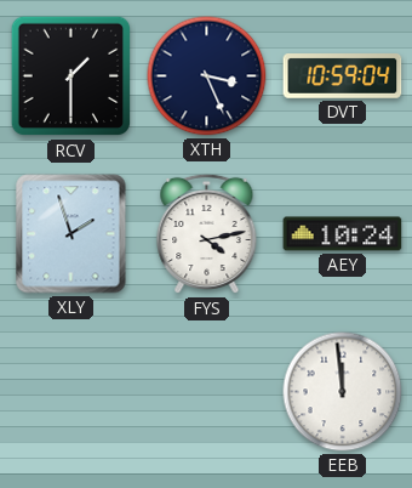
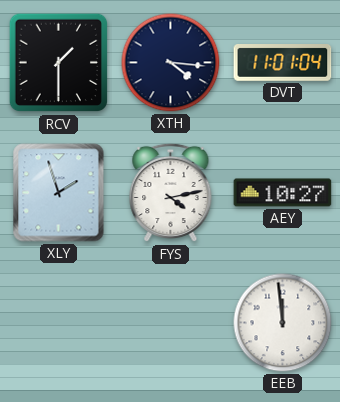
XTH: 3:26 -> 4:16
DVT: 10:59 -> 11:01
AEY: 10:24 -> 10:27
